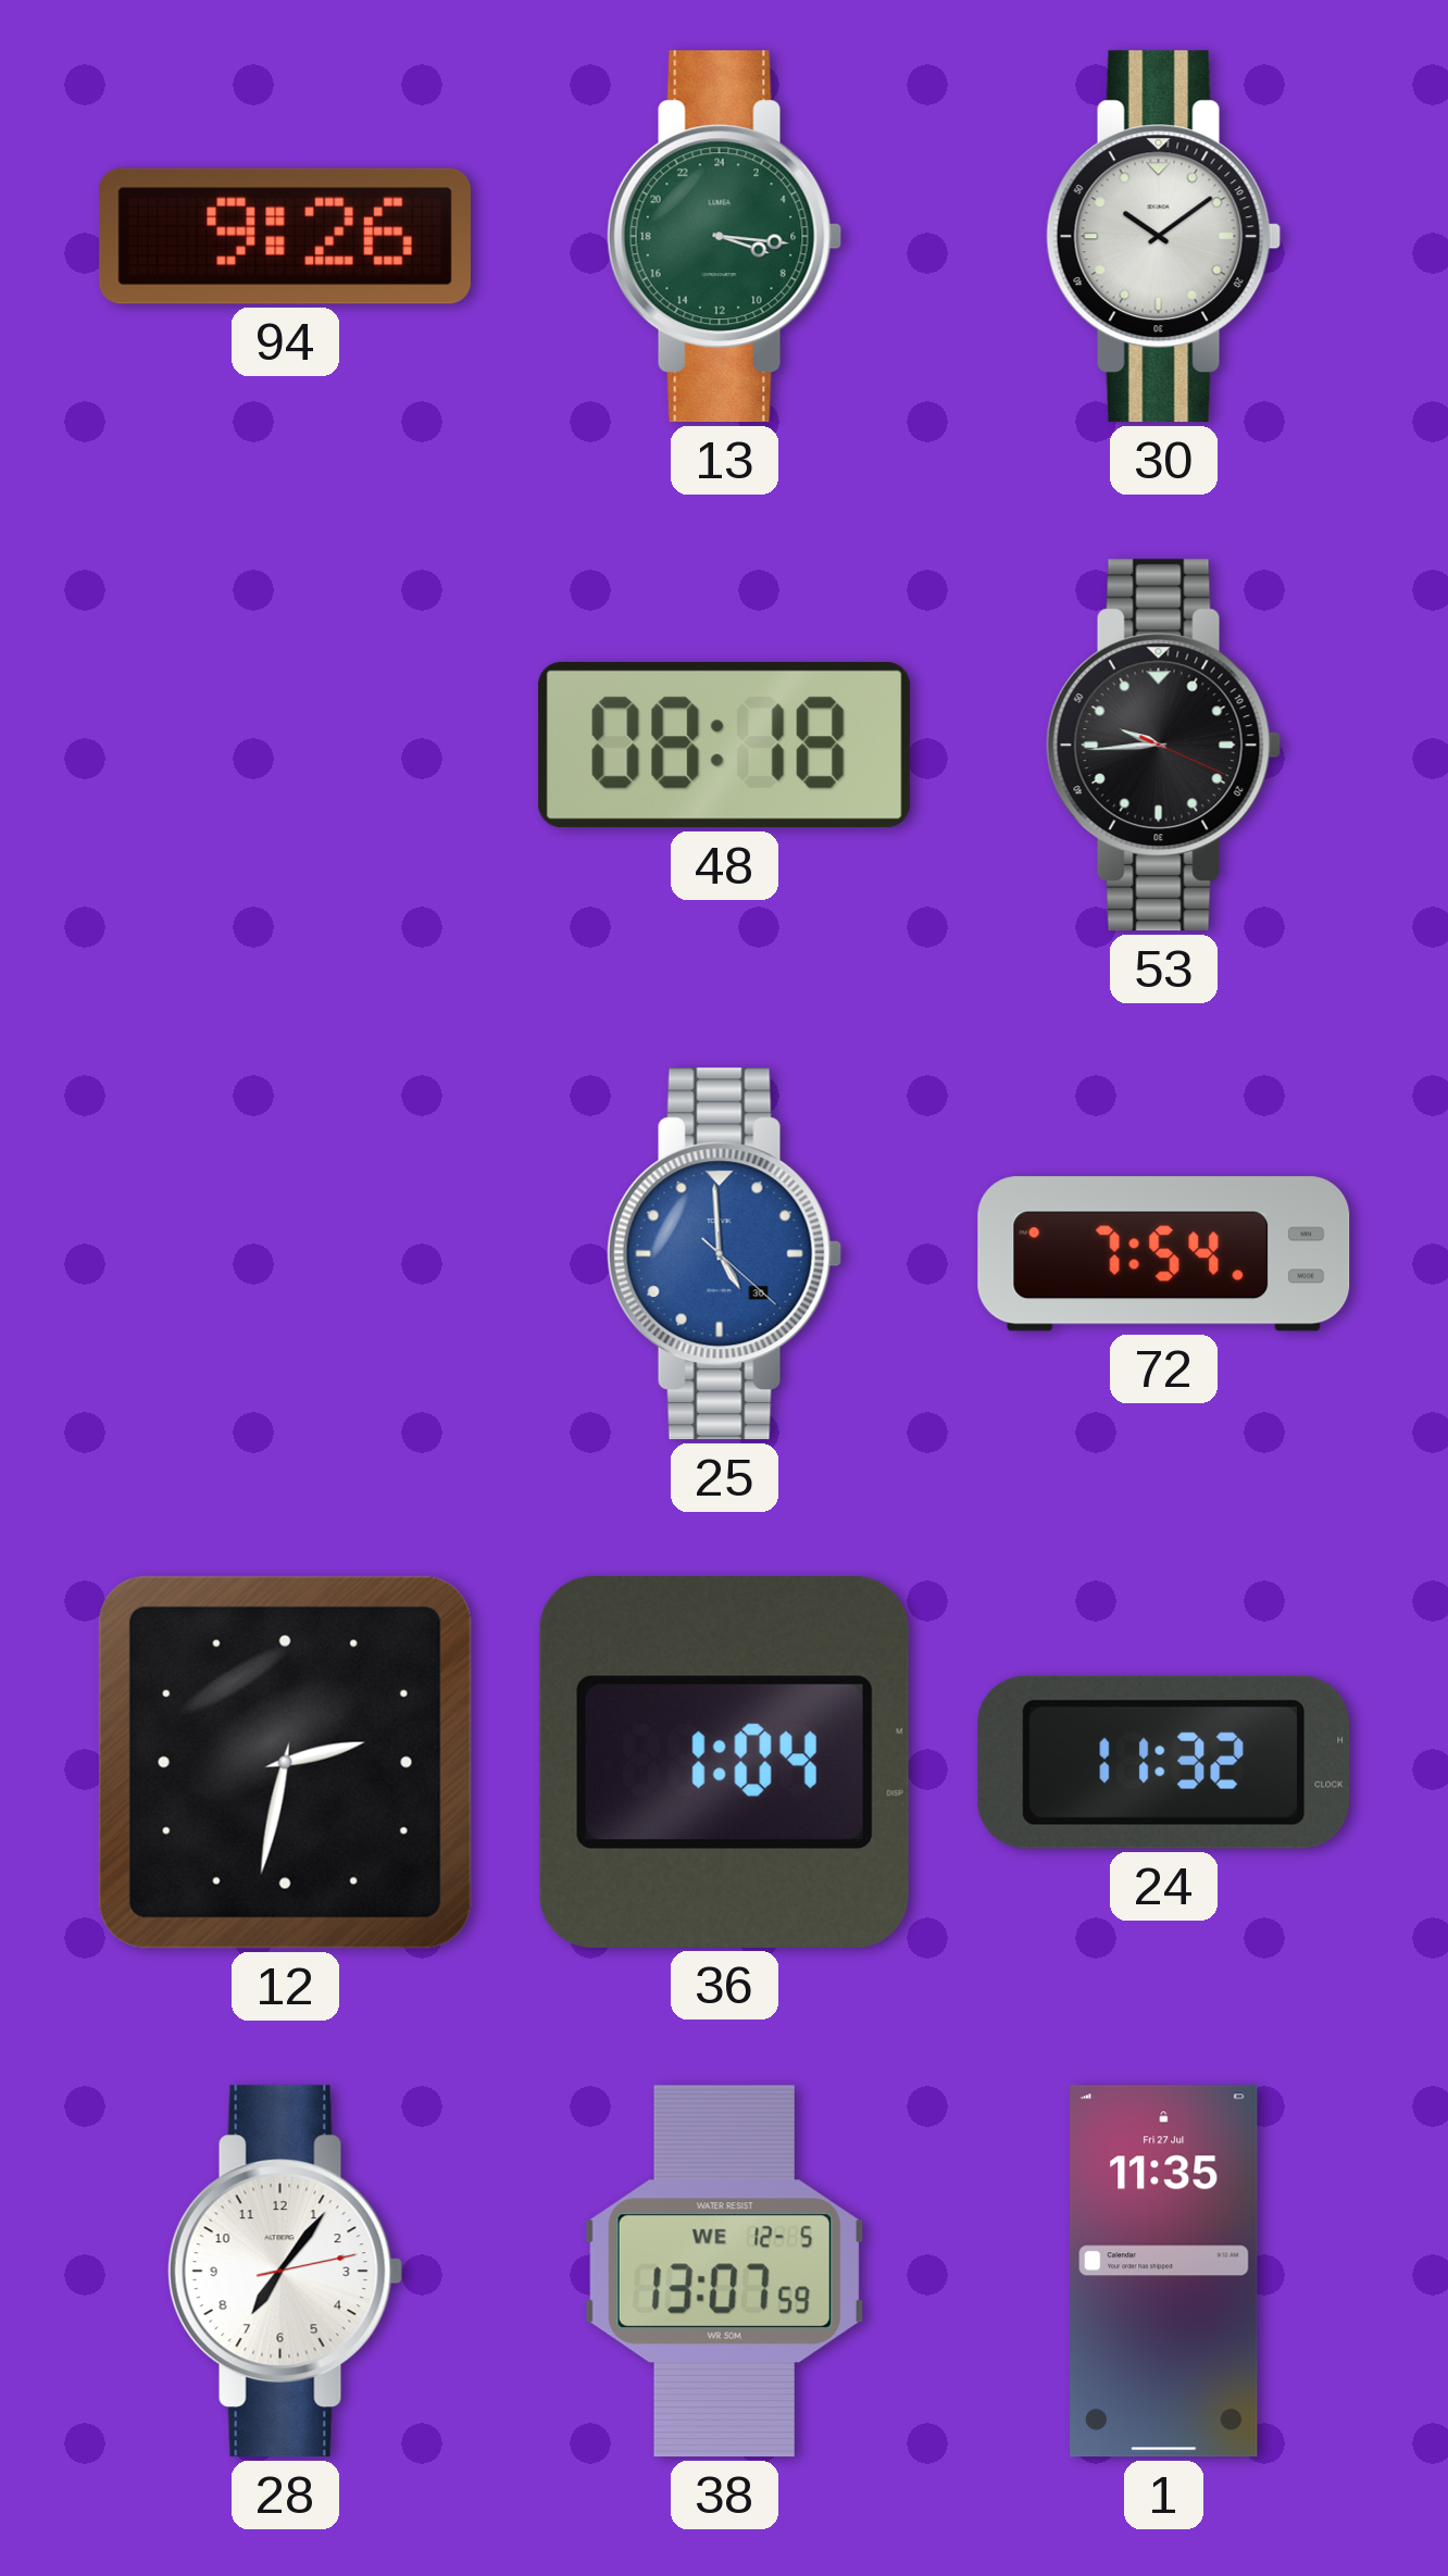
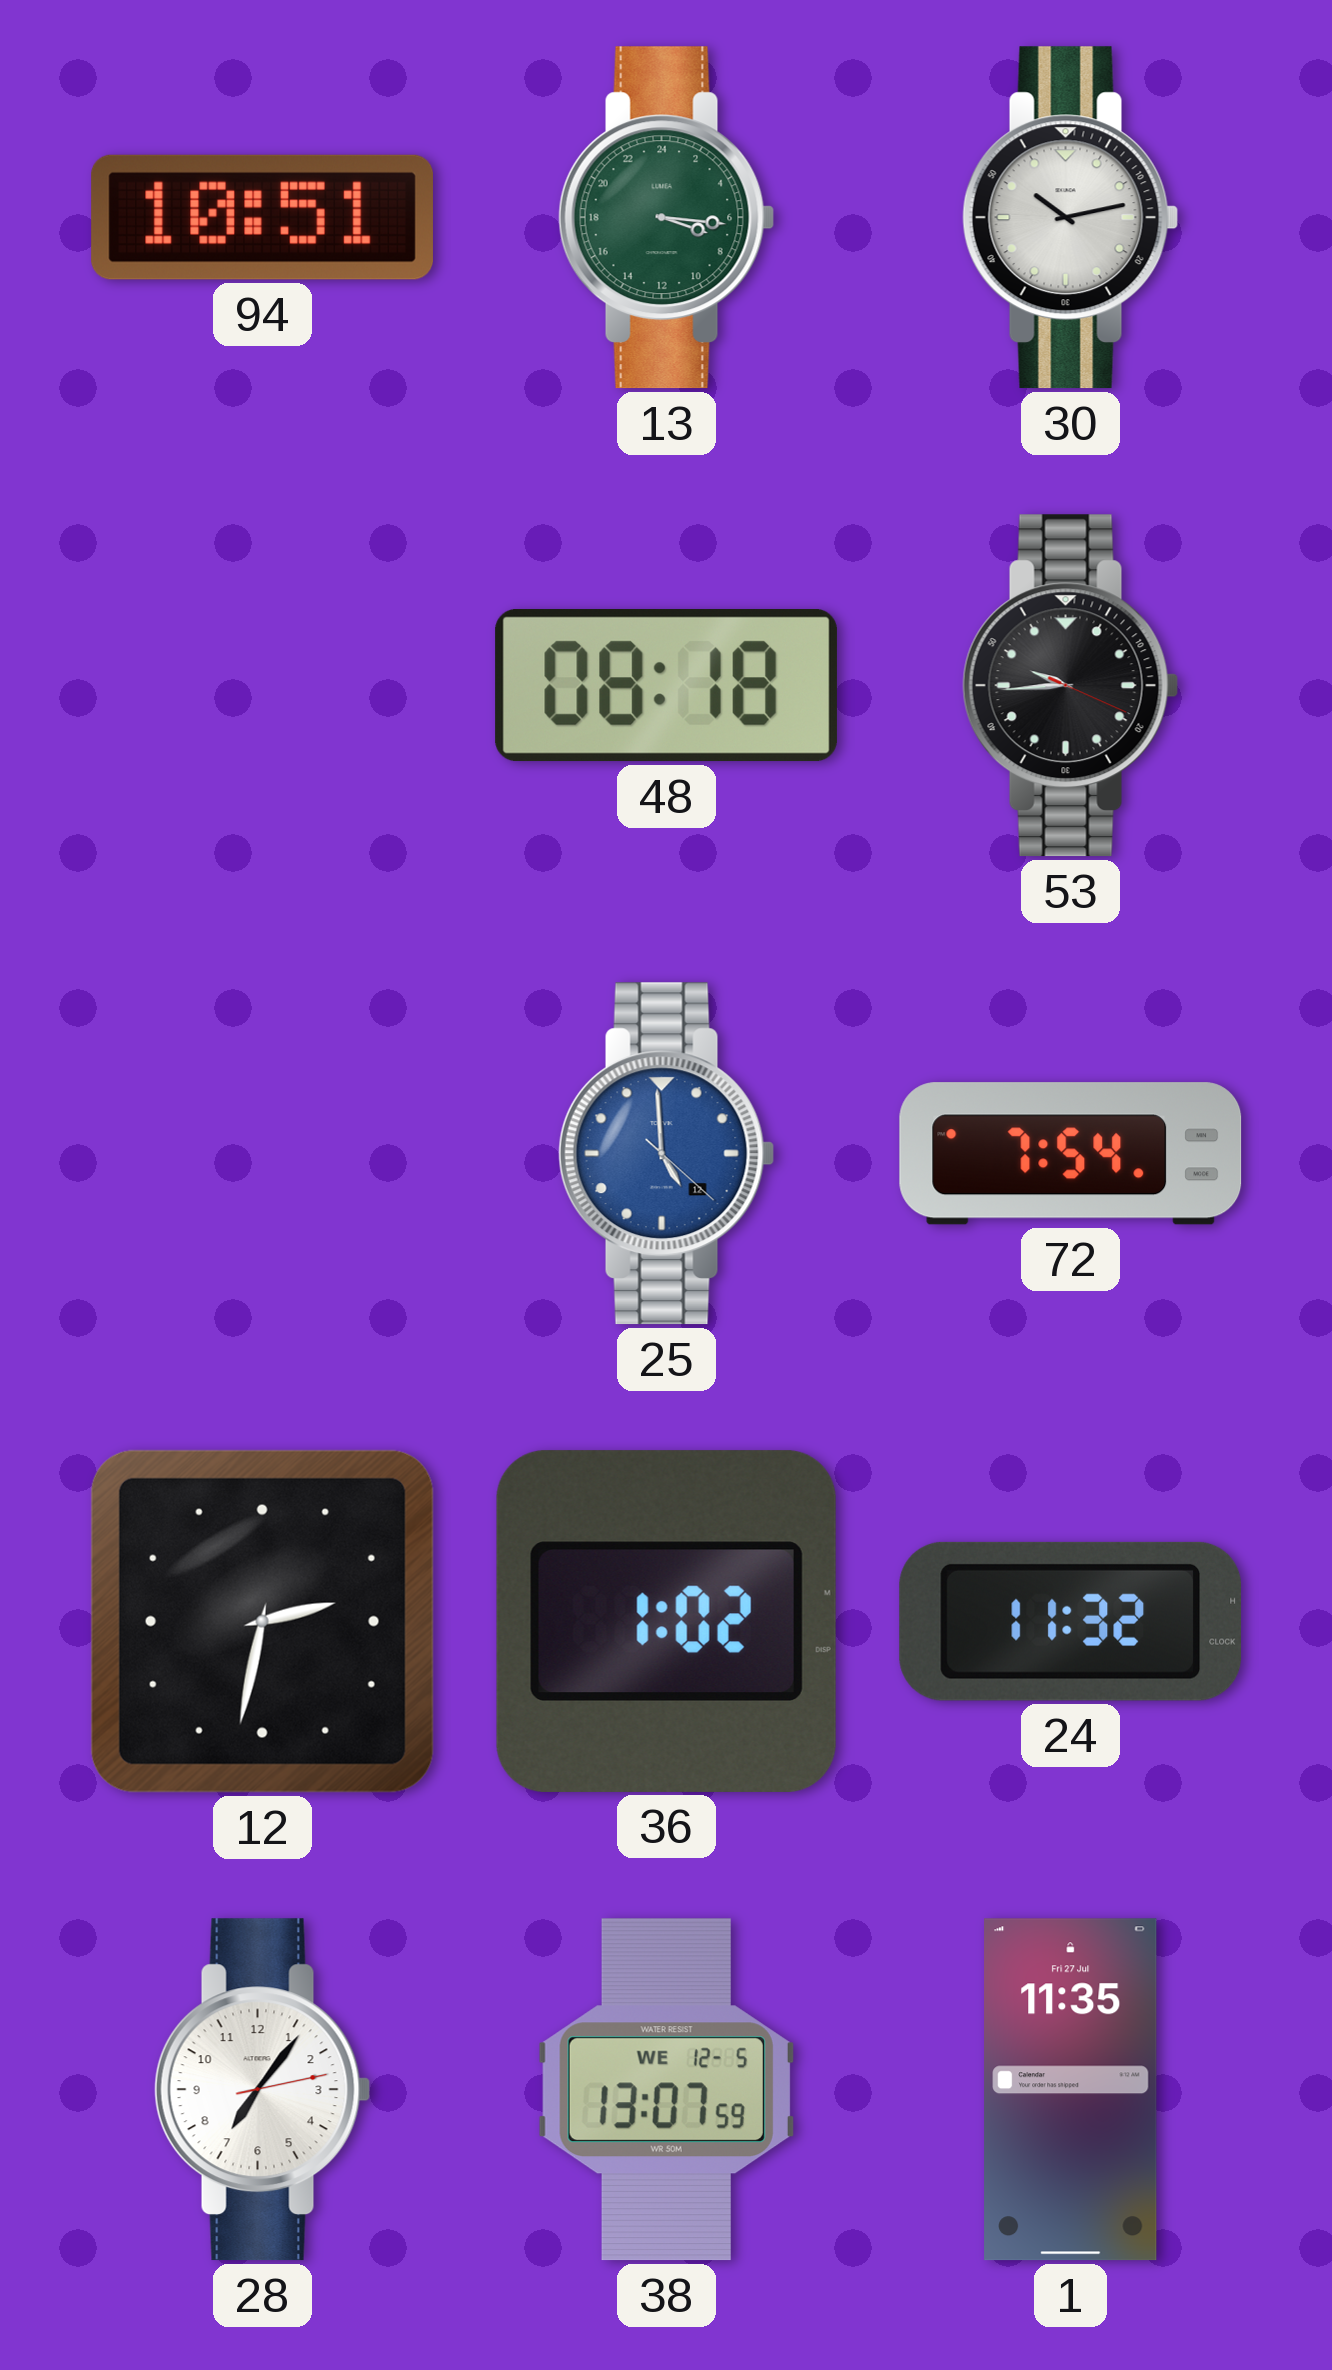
94: 9:26 -> 10:51
30: 10:09 -> 10:13
25 date: 30 -> 12
36: 1:04 -> 1:02
